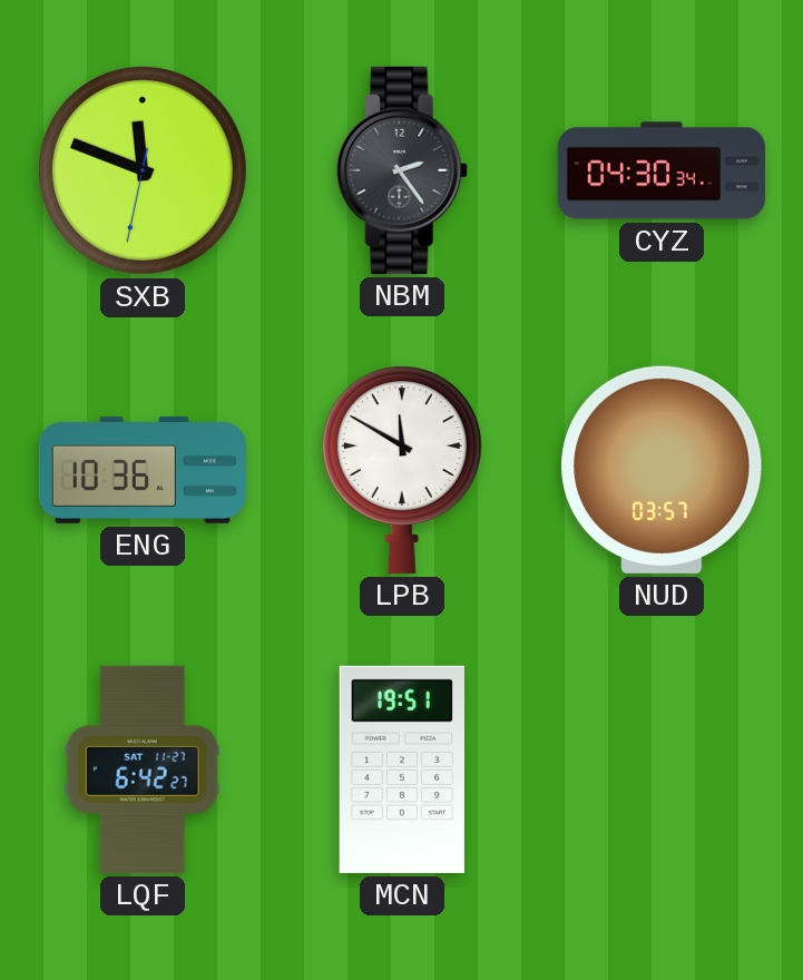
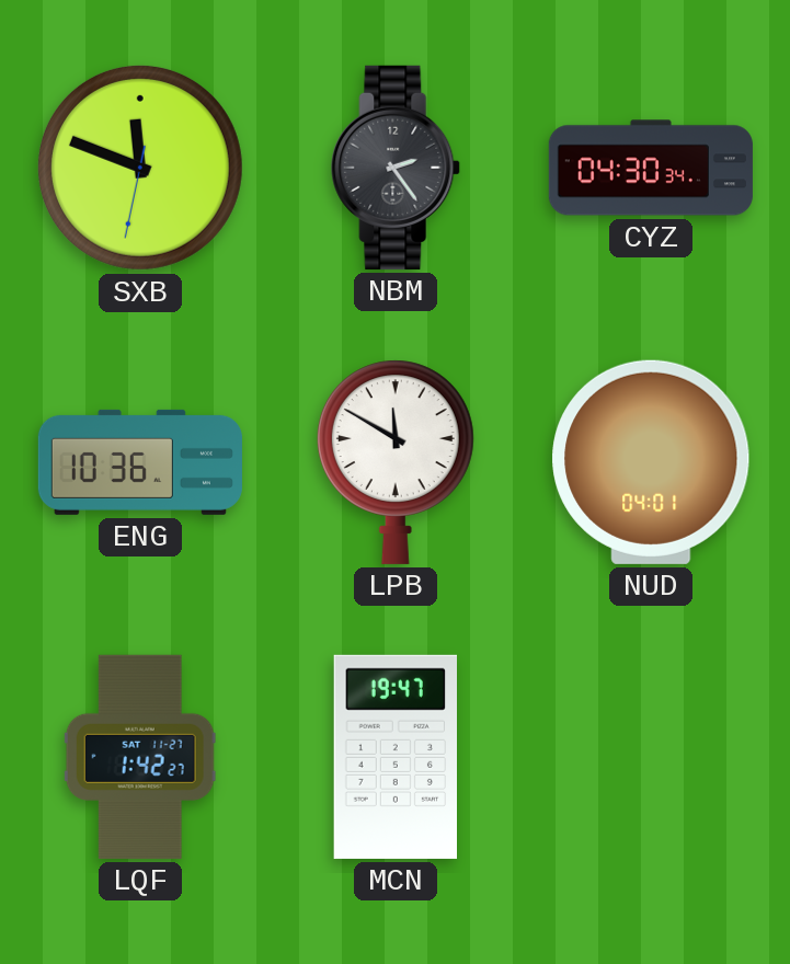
NUD: 03:57 -> 04:01
LQF: 6:42 -> 1:42
MCN: 19:51 -> 19:47
